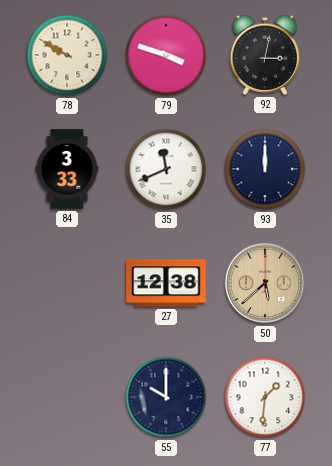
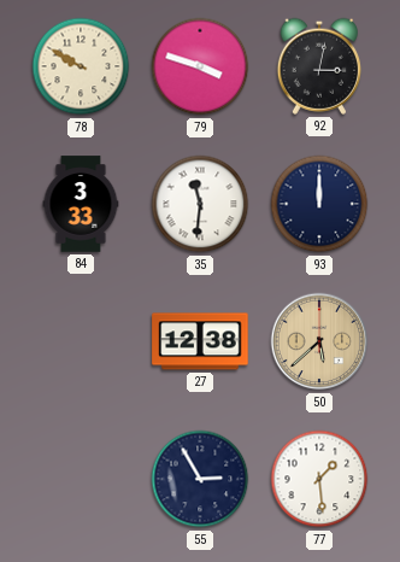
35: 11:41 -> 11:31
55: 10:00 -> 2:55
77: 1:31 -> 1:29
